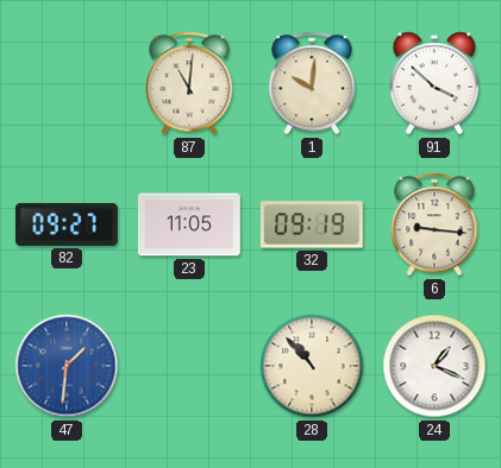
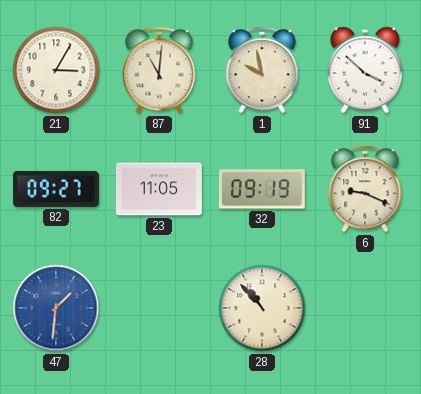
21: none -> 3:05
1: 10:01 -> 9:58
6: 9:16 -> 9:19
24: 1:19 -> none
